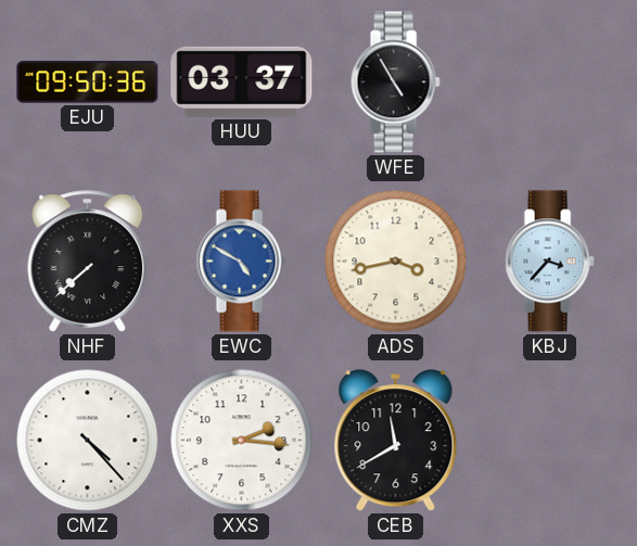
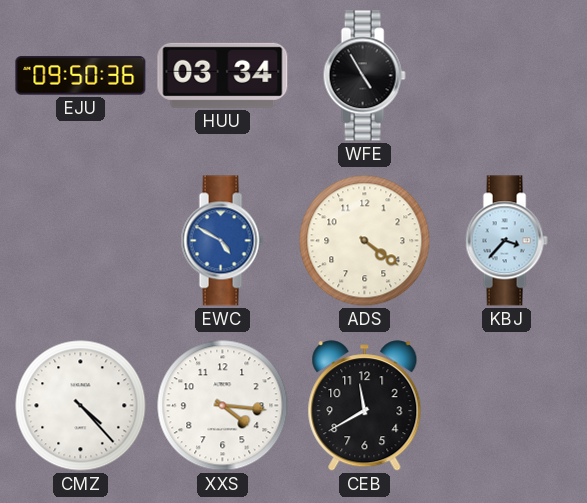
HUU: 03:37 -> 03:34
NHF: 7:38 -> none
ADS: 3:43 -> 4:21
XXS: 2:16 -> 4:16
